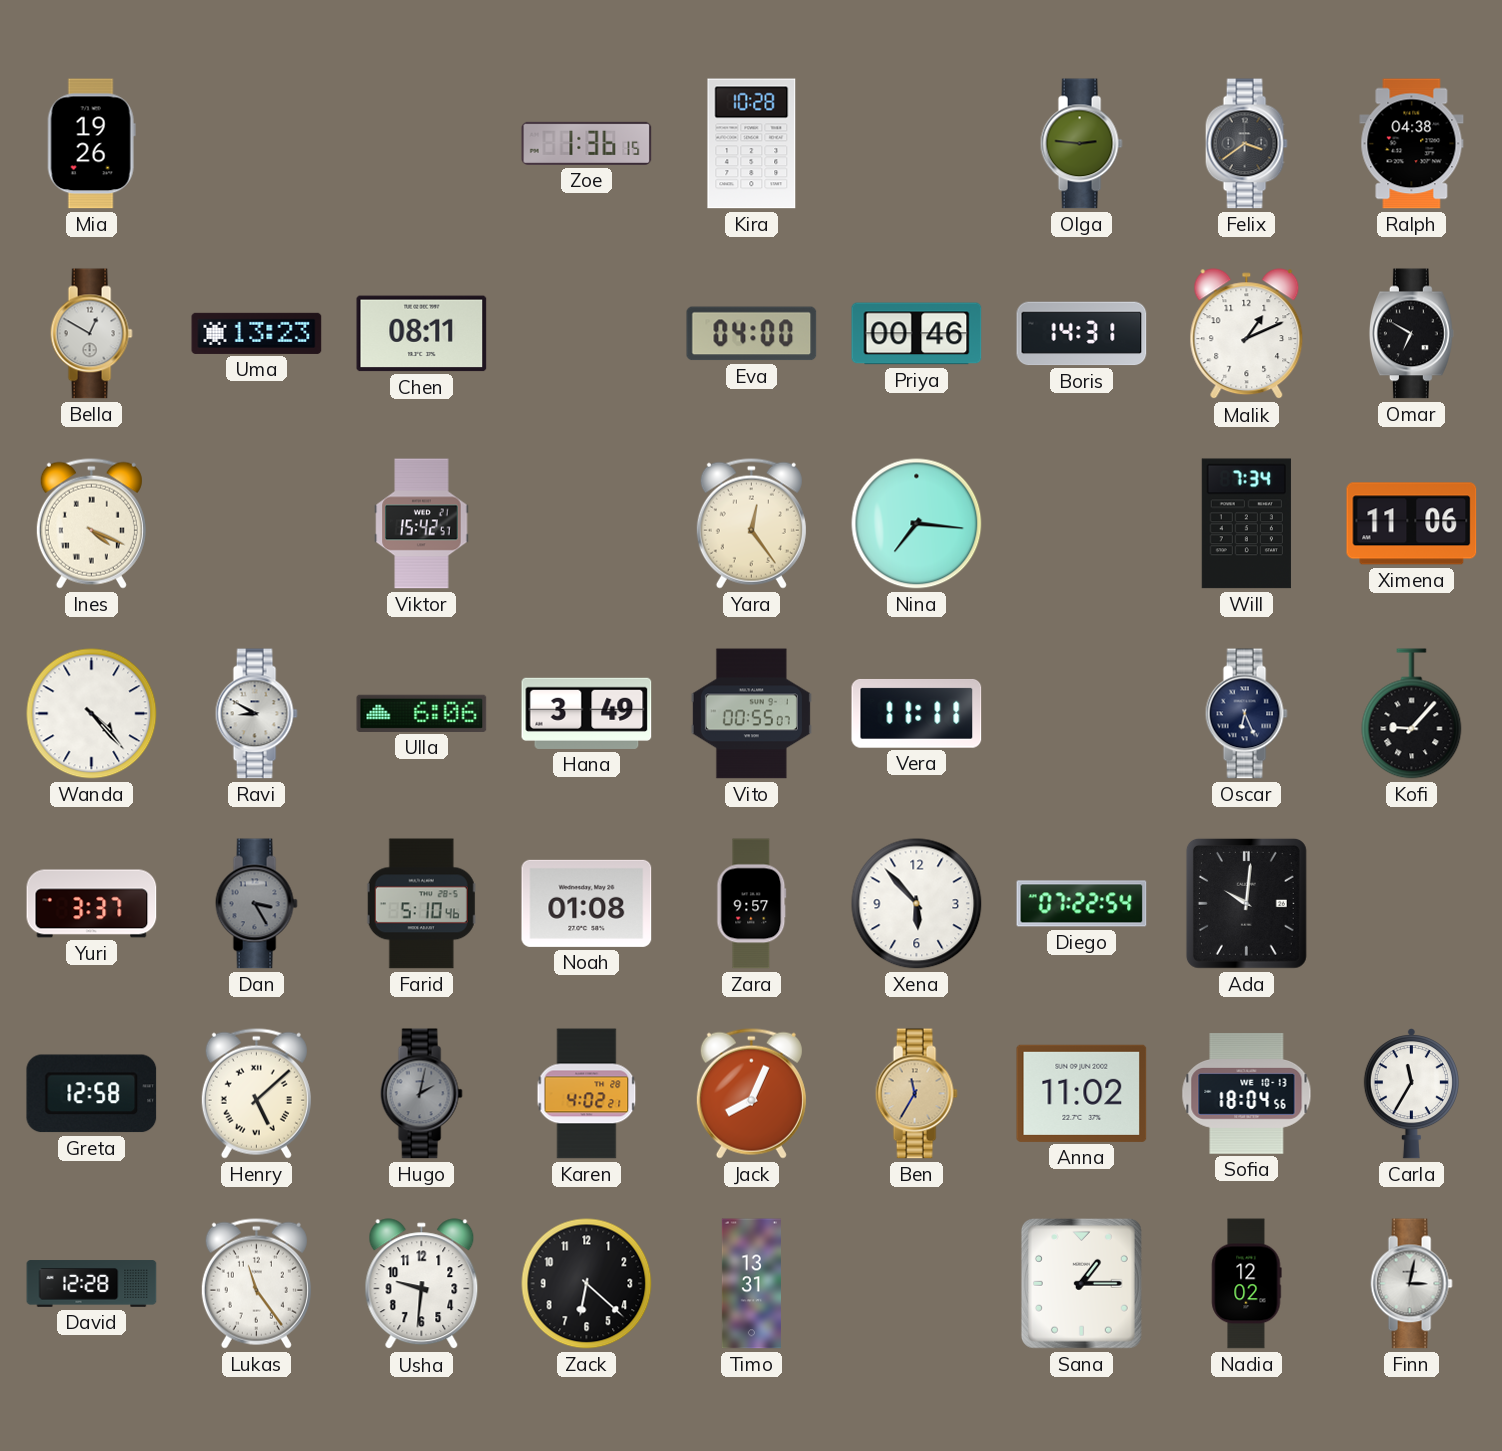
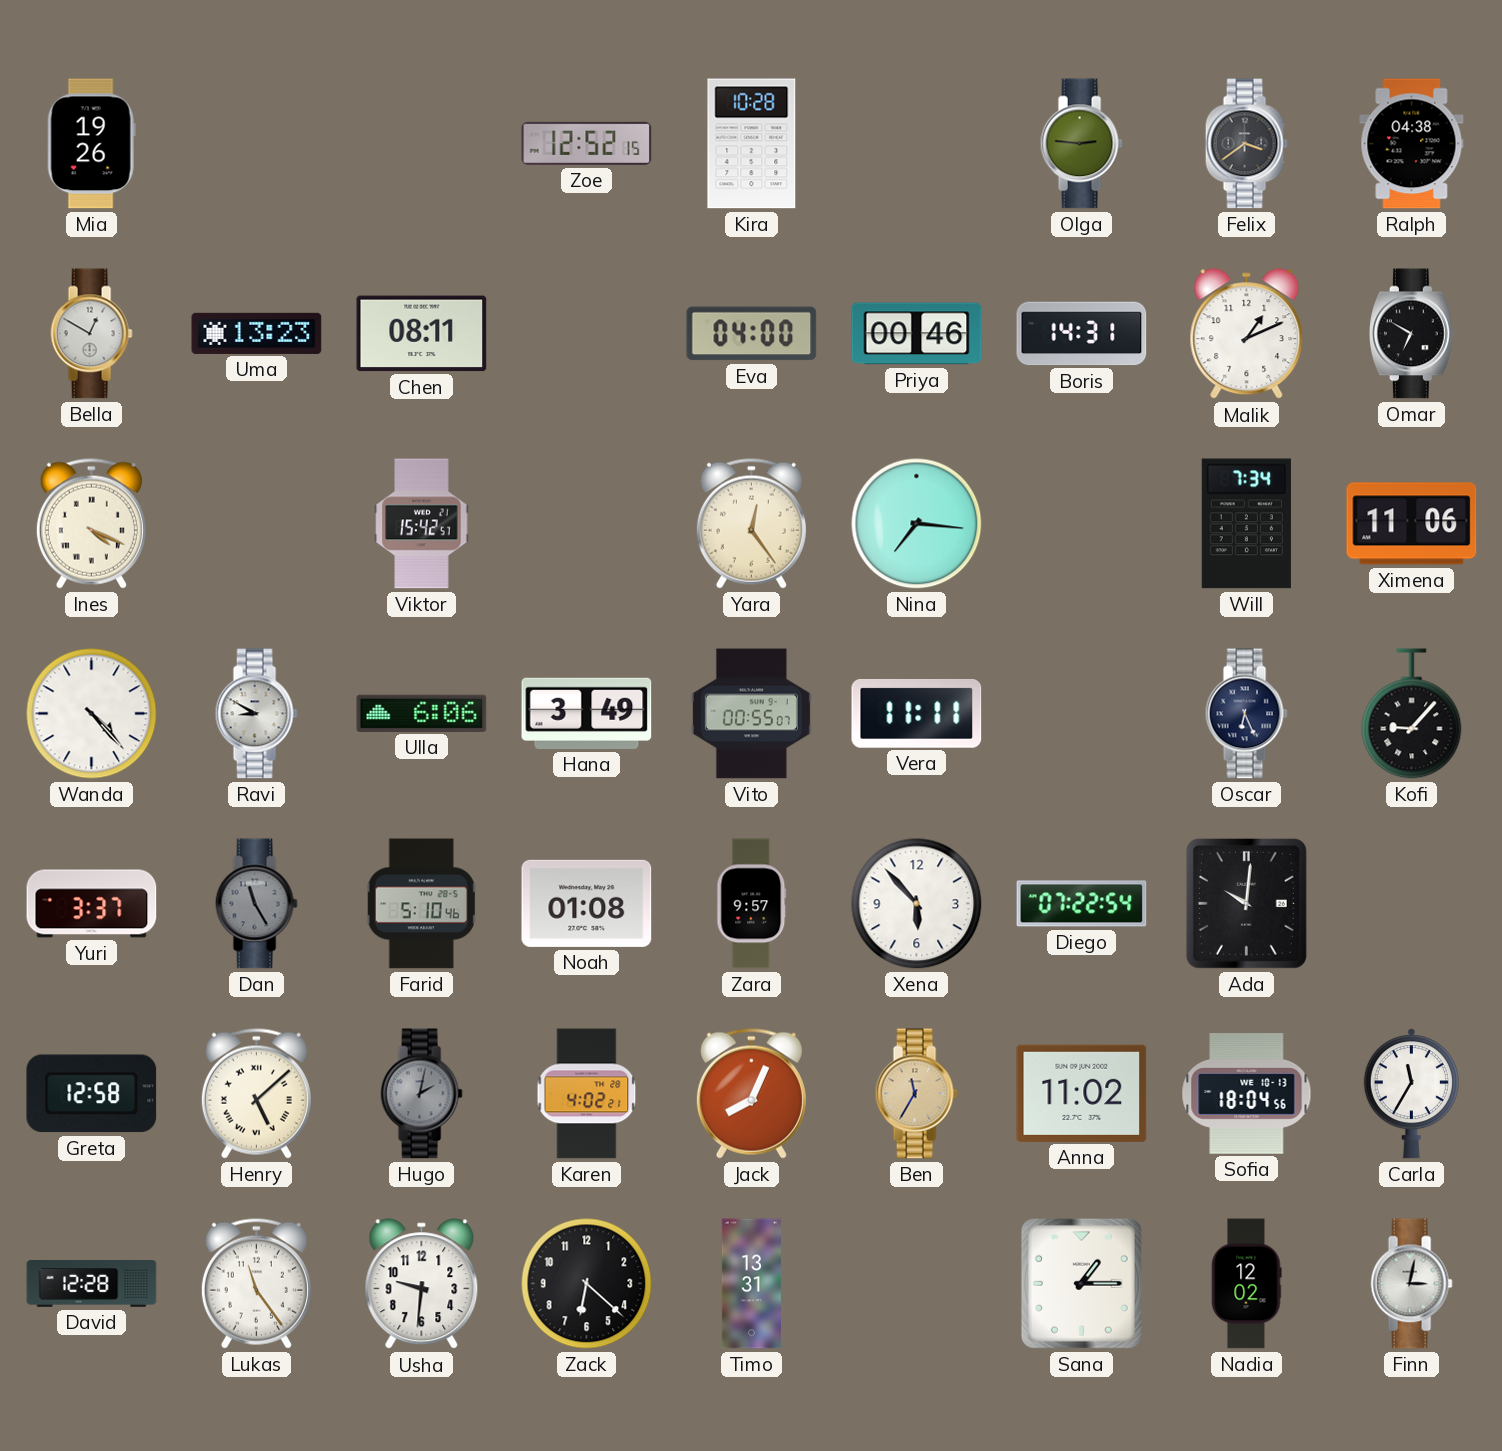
Zoe: 1:36 -> 12:52
Dan: 3:25 -> 11:25
